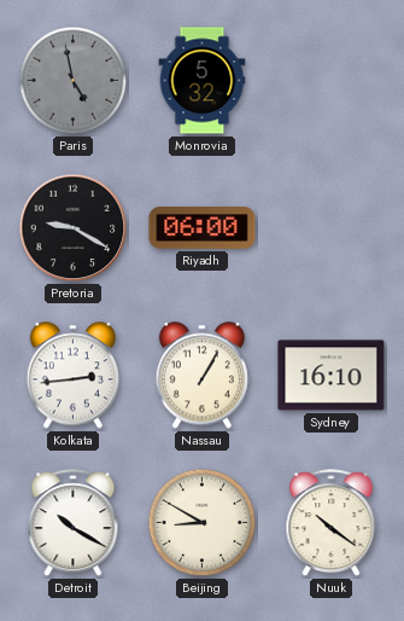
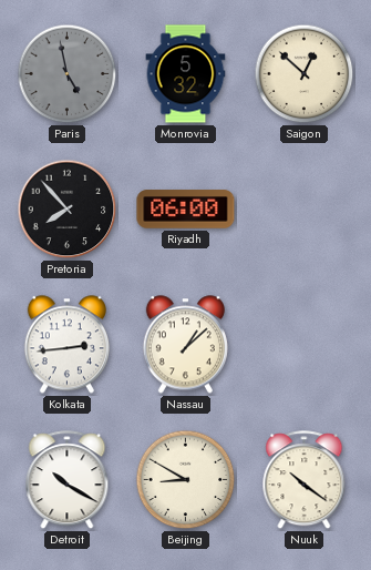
Saigon: none -> 12:52
Pretoria: 9:20 -> 7:53
Nassau: 1:05 -> 1:08
Sydney: 16:10 -> none
